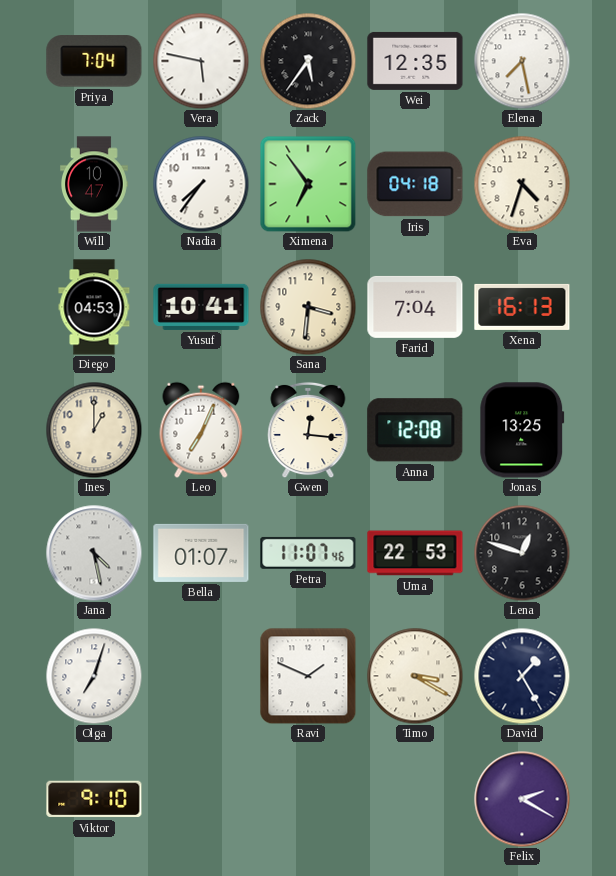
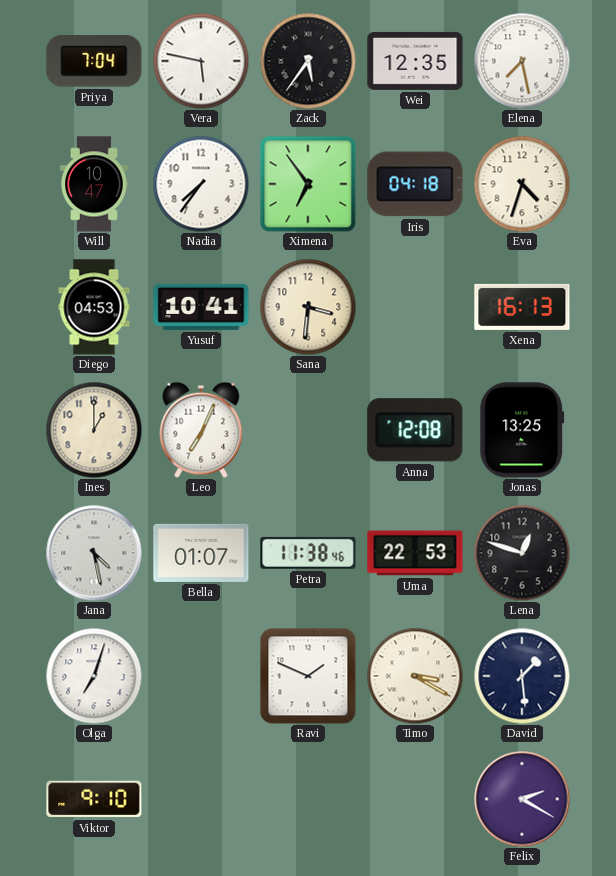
Farid: 7:04 -> none
Gwen: 12:16 -> none
Petra: 11:07 -> 11:38
David: 1:25 -> 1:29
